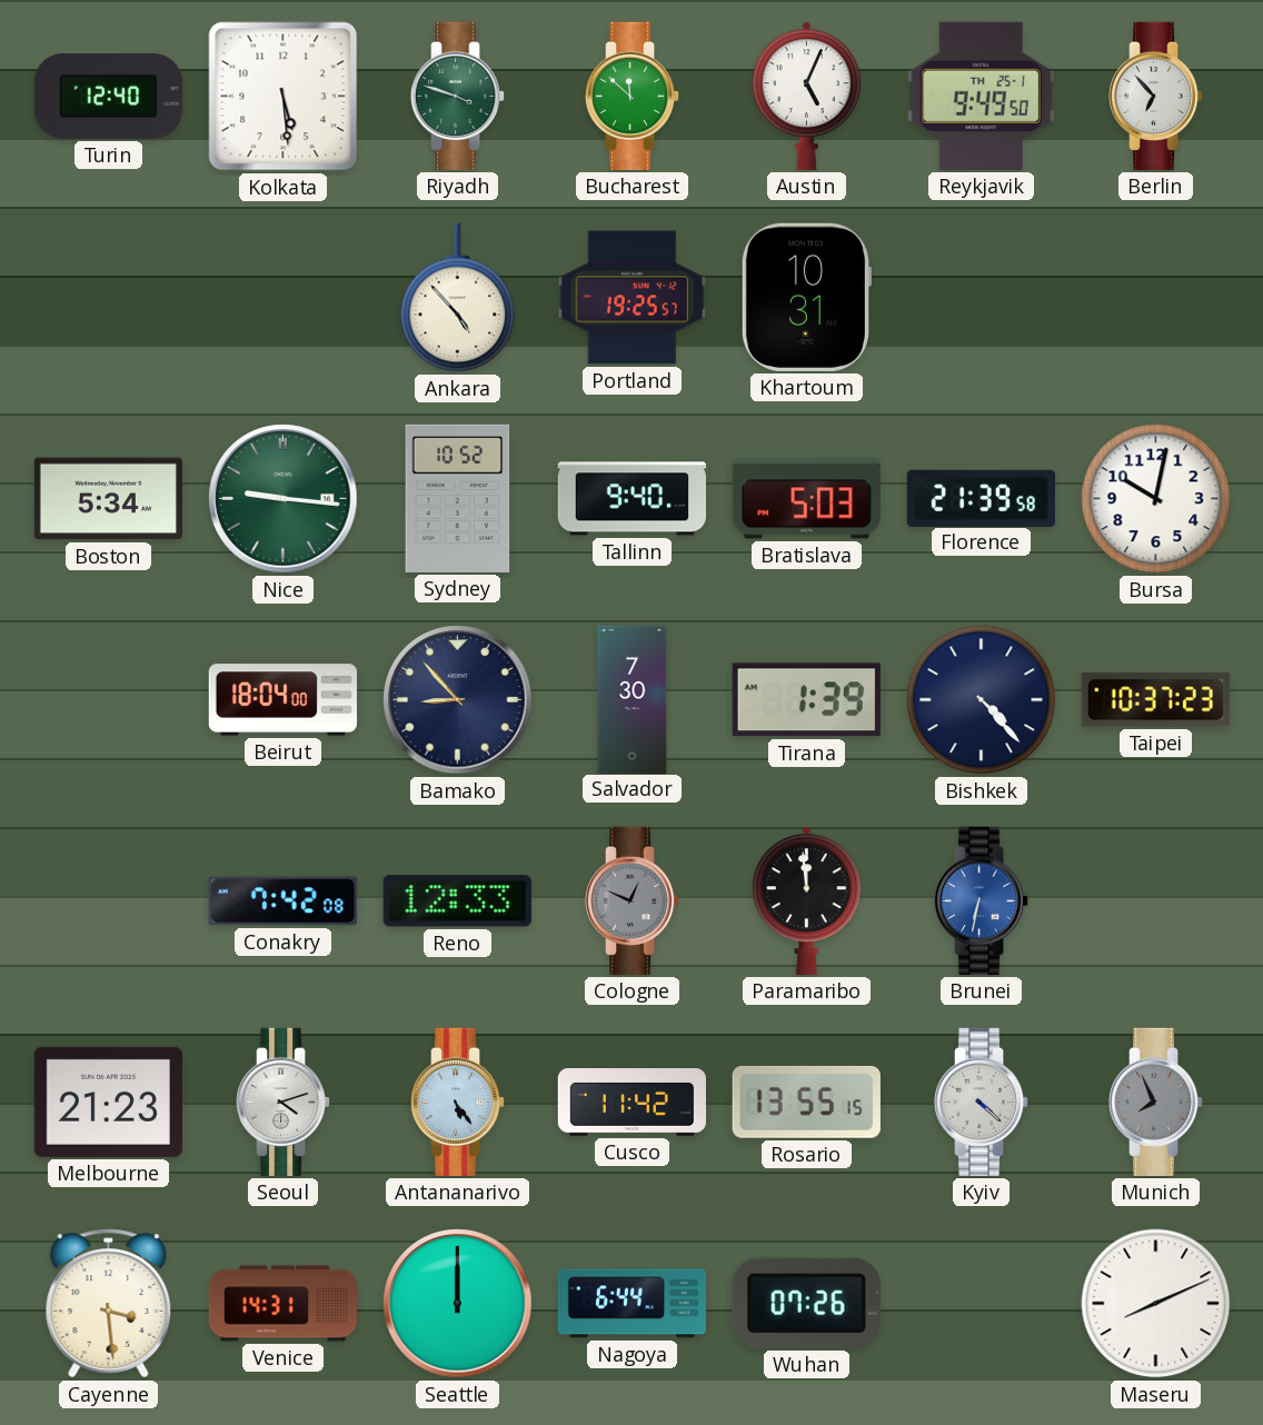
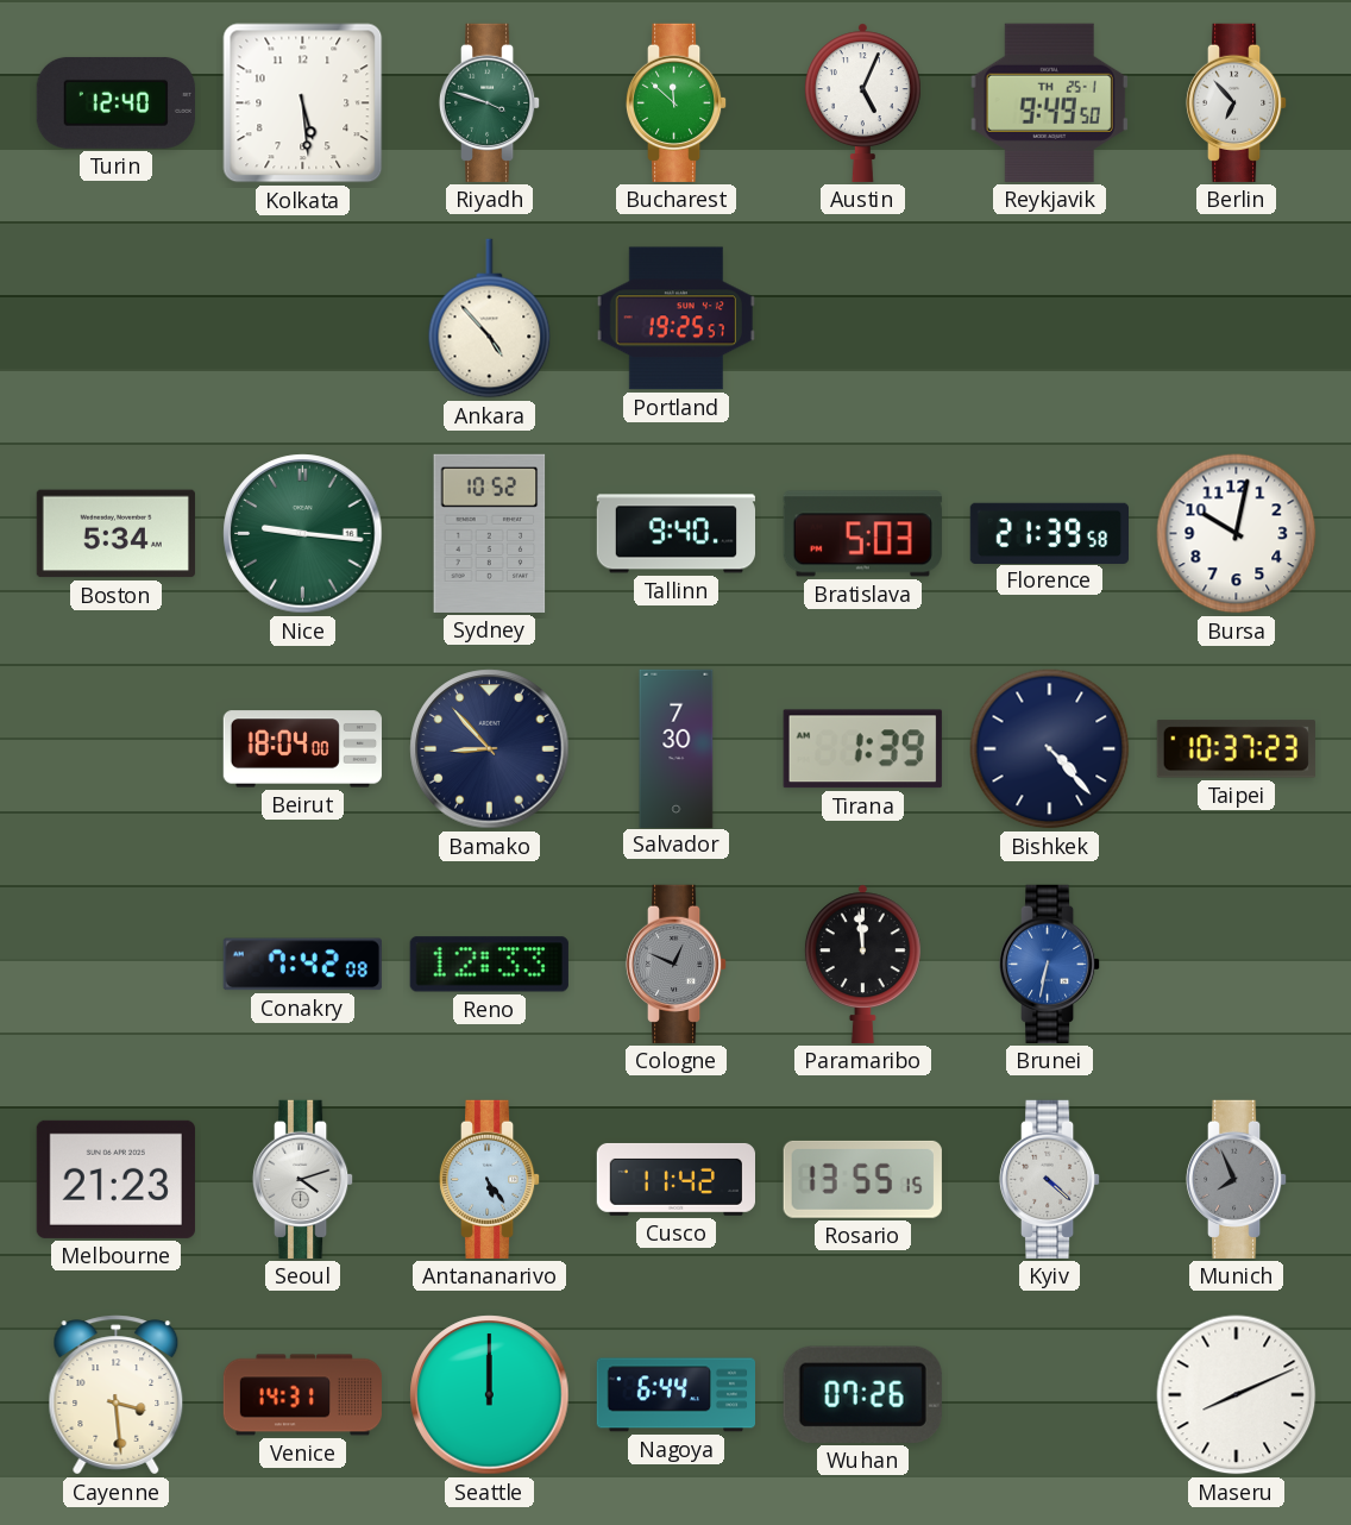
Khartoum: 10:31 -> none
